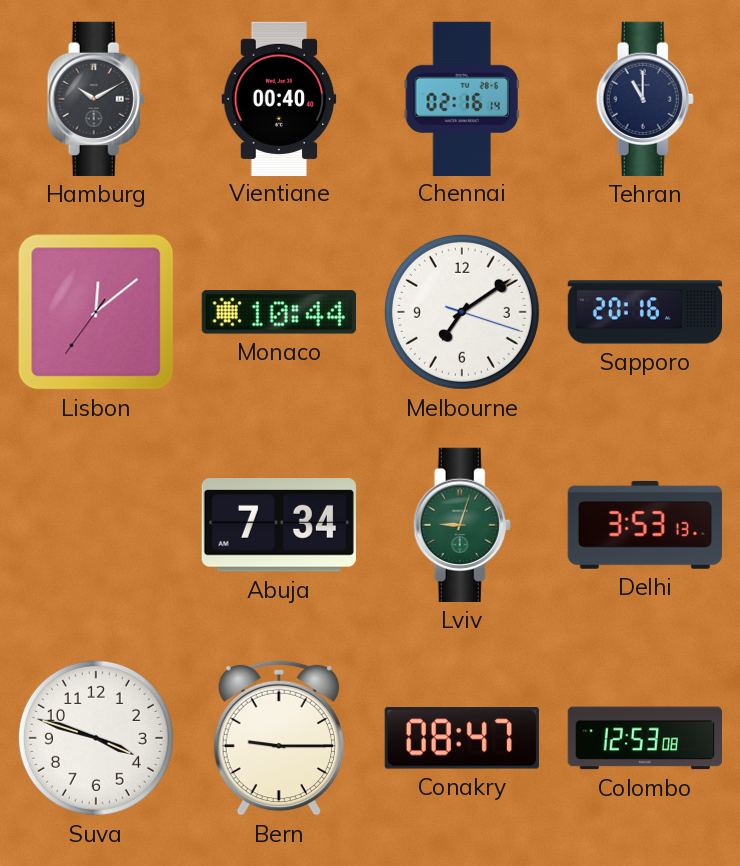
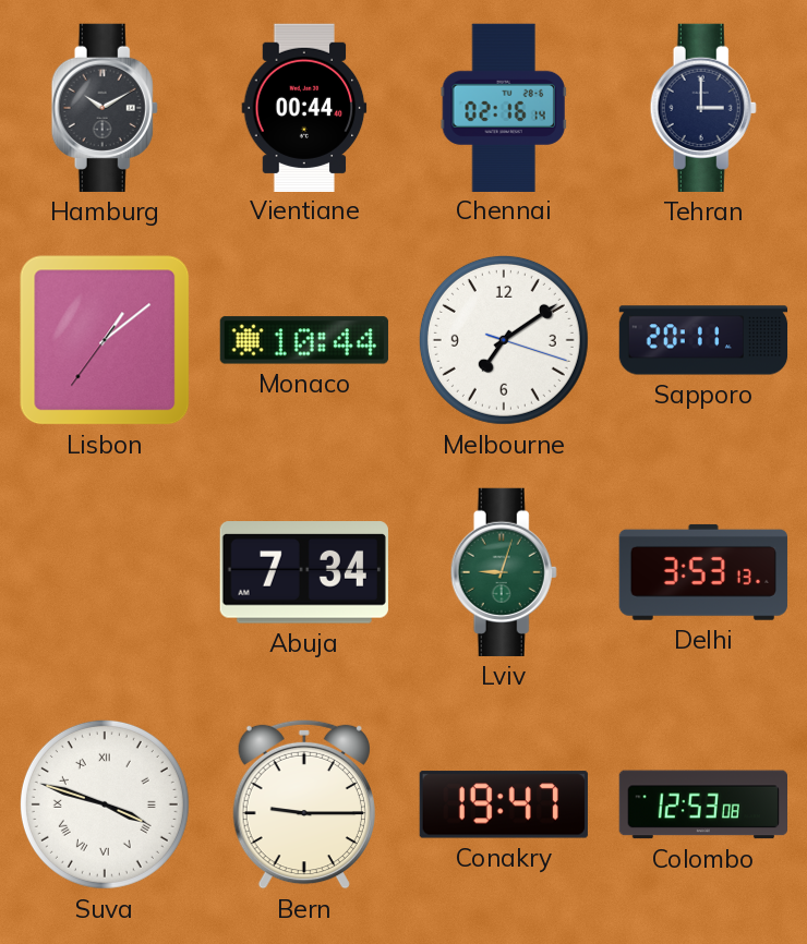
Vientiane: 00:40 -> 00:44
Tehran: 11:00 -> 3:00
Lisbon: 12:08 -> 1:08
Sapporo: 20:16 -> 20:11
Suva numerals: Arabic -> Roman
Conakry: 08:47 -> 19:47
